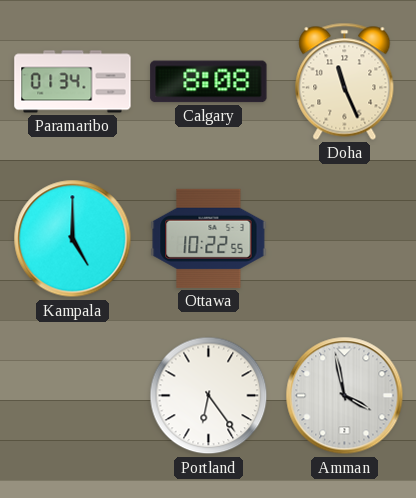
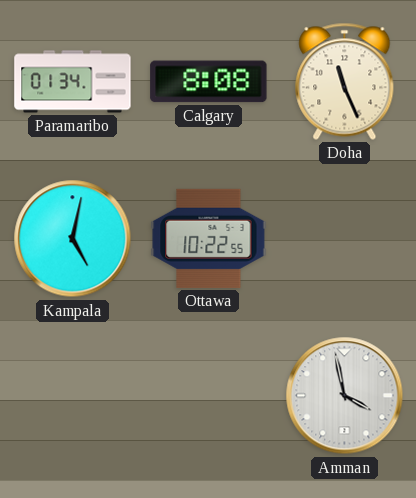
Kampala: 5:00 -> 5:02
Portland: 6:24 -> none
